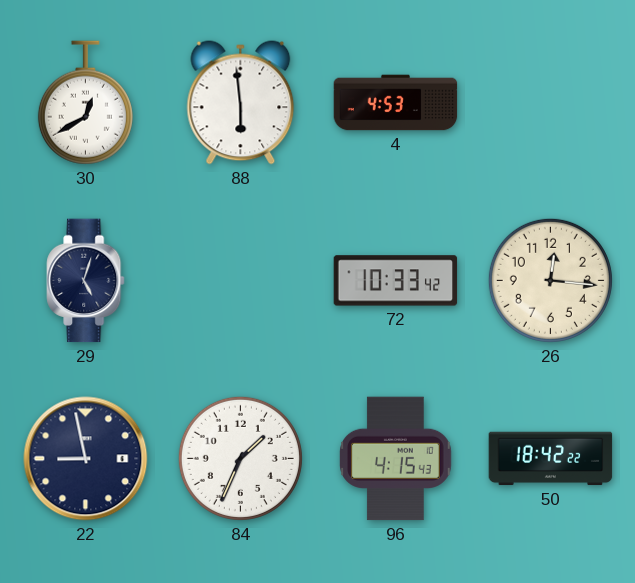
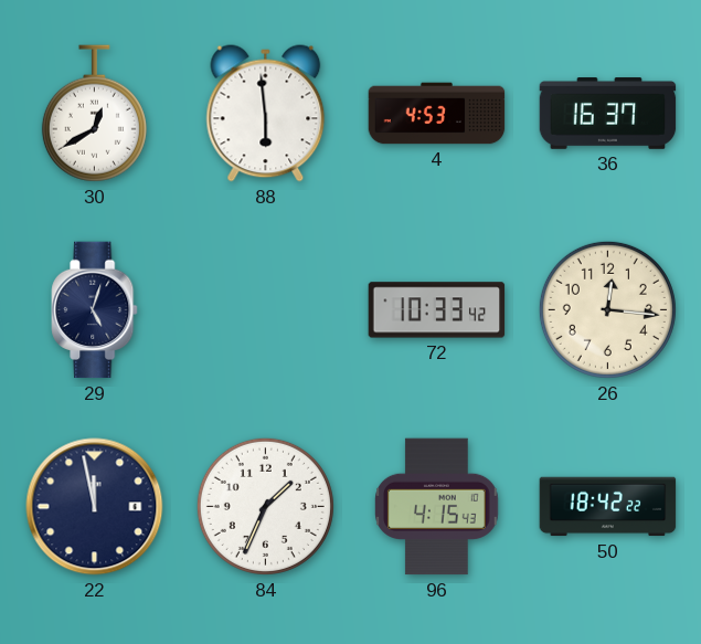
36: none -> 16:37
22: 8:58 -> 11:58
